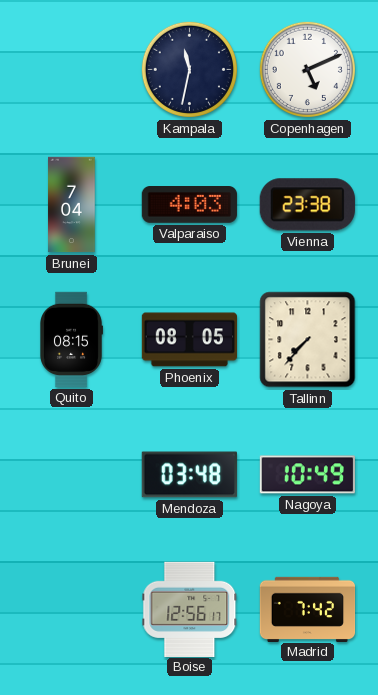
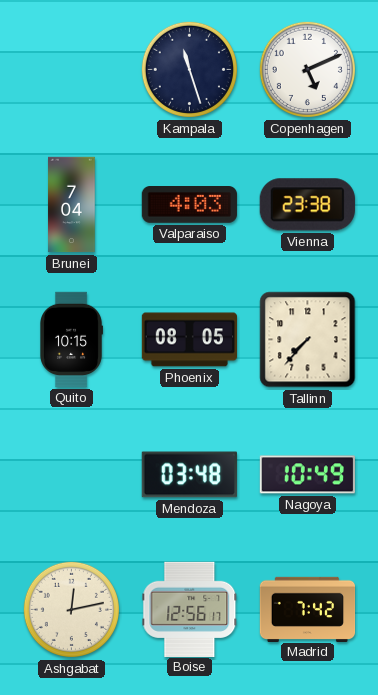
Kampala: 11:32 -> 11:27
Quito: 08:15 -> 10:15
Ashgabat: none -> 12:13
